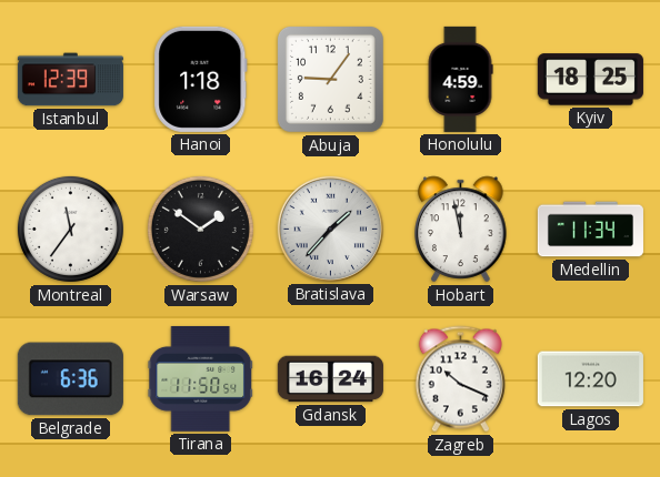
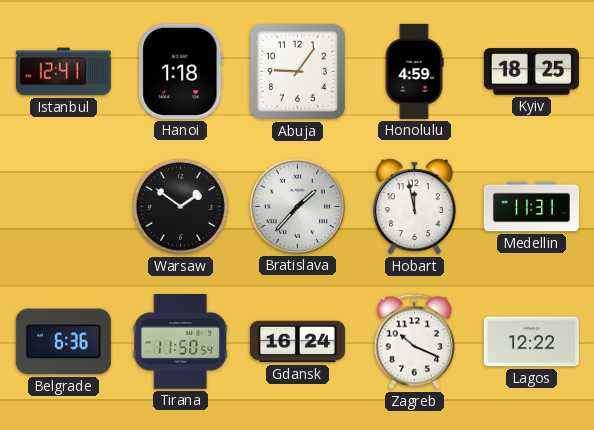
Istanbul: 12:39 -> 12:41
Montreal: 11:36 -> none
Medellin: 11:34 -> 11:31
Lagos: 12:20 -> 12:22
